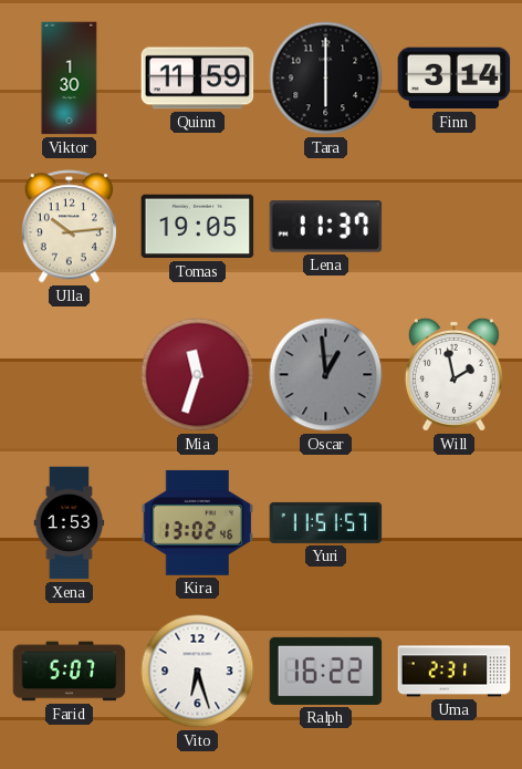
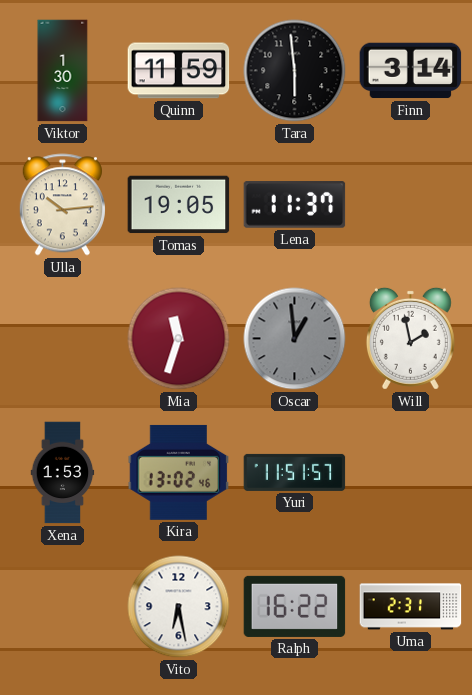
Tara: 6:00 -> 5:59
Farid: 5:07 -> none
Vito: 6:27 -> 6:28
